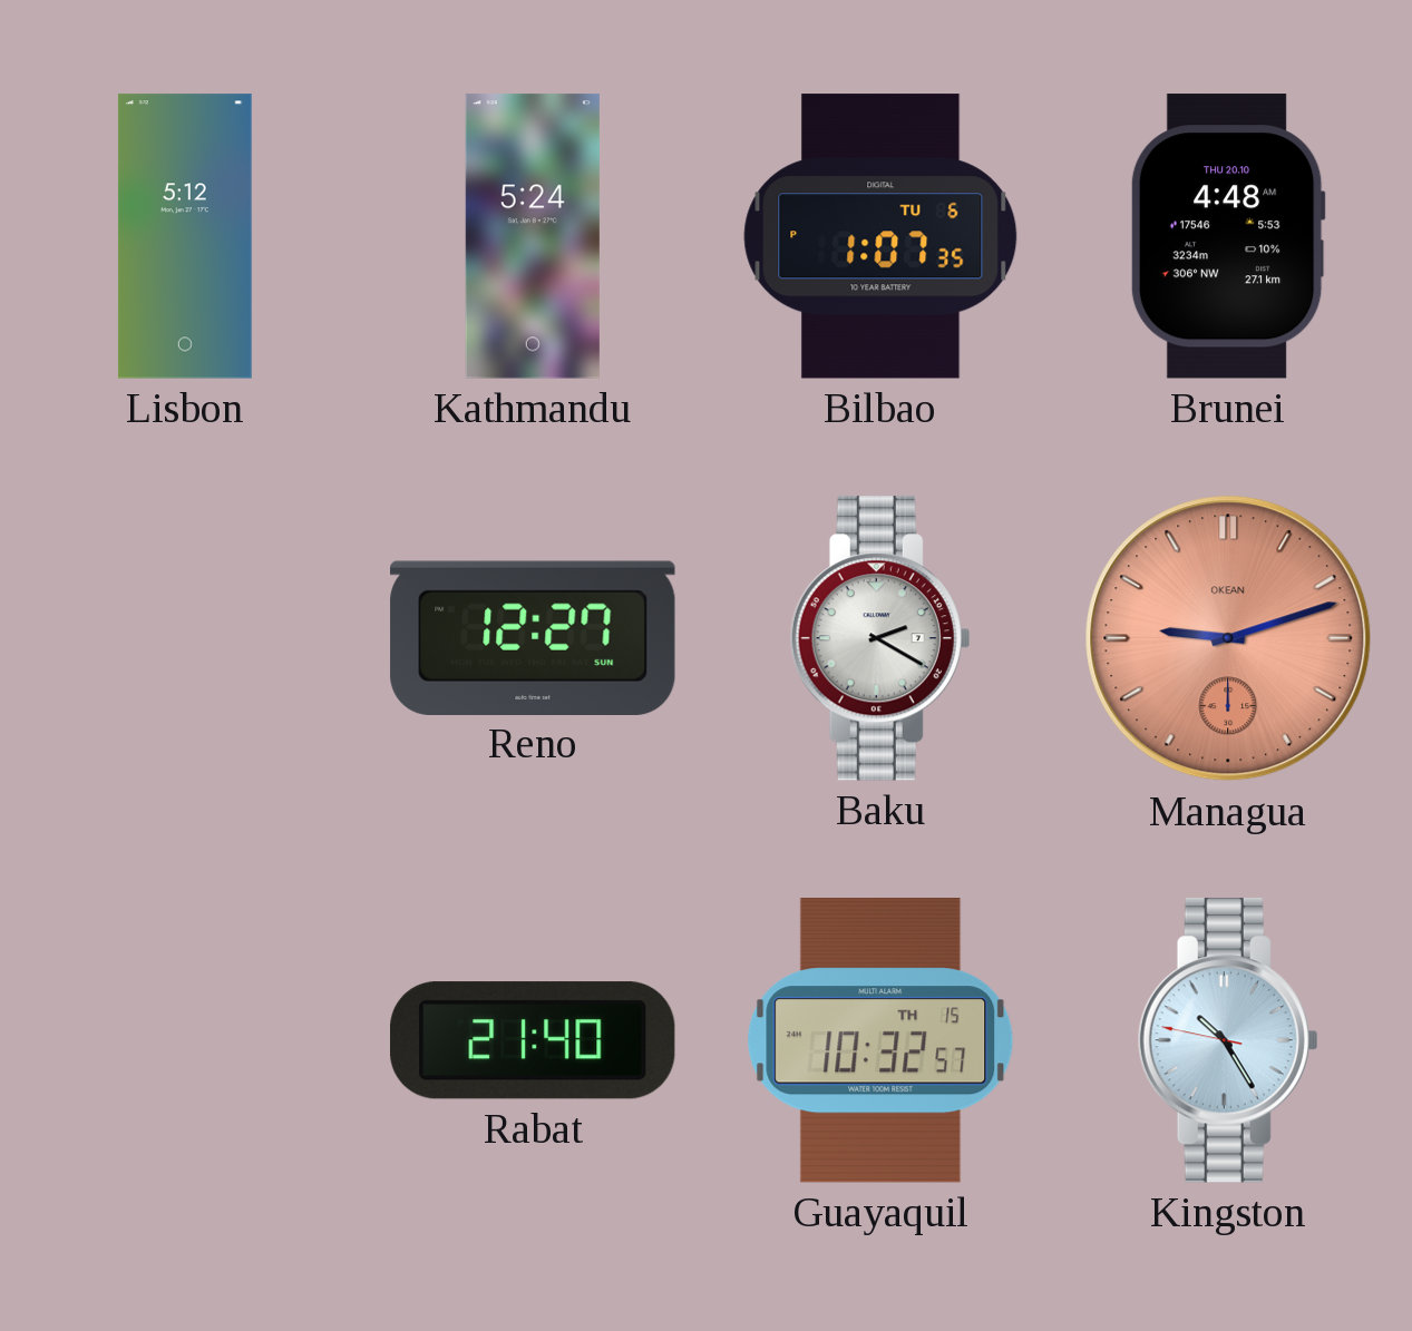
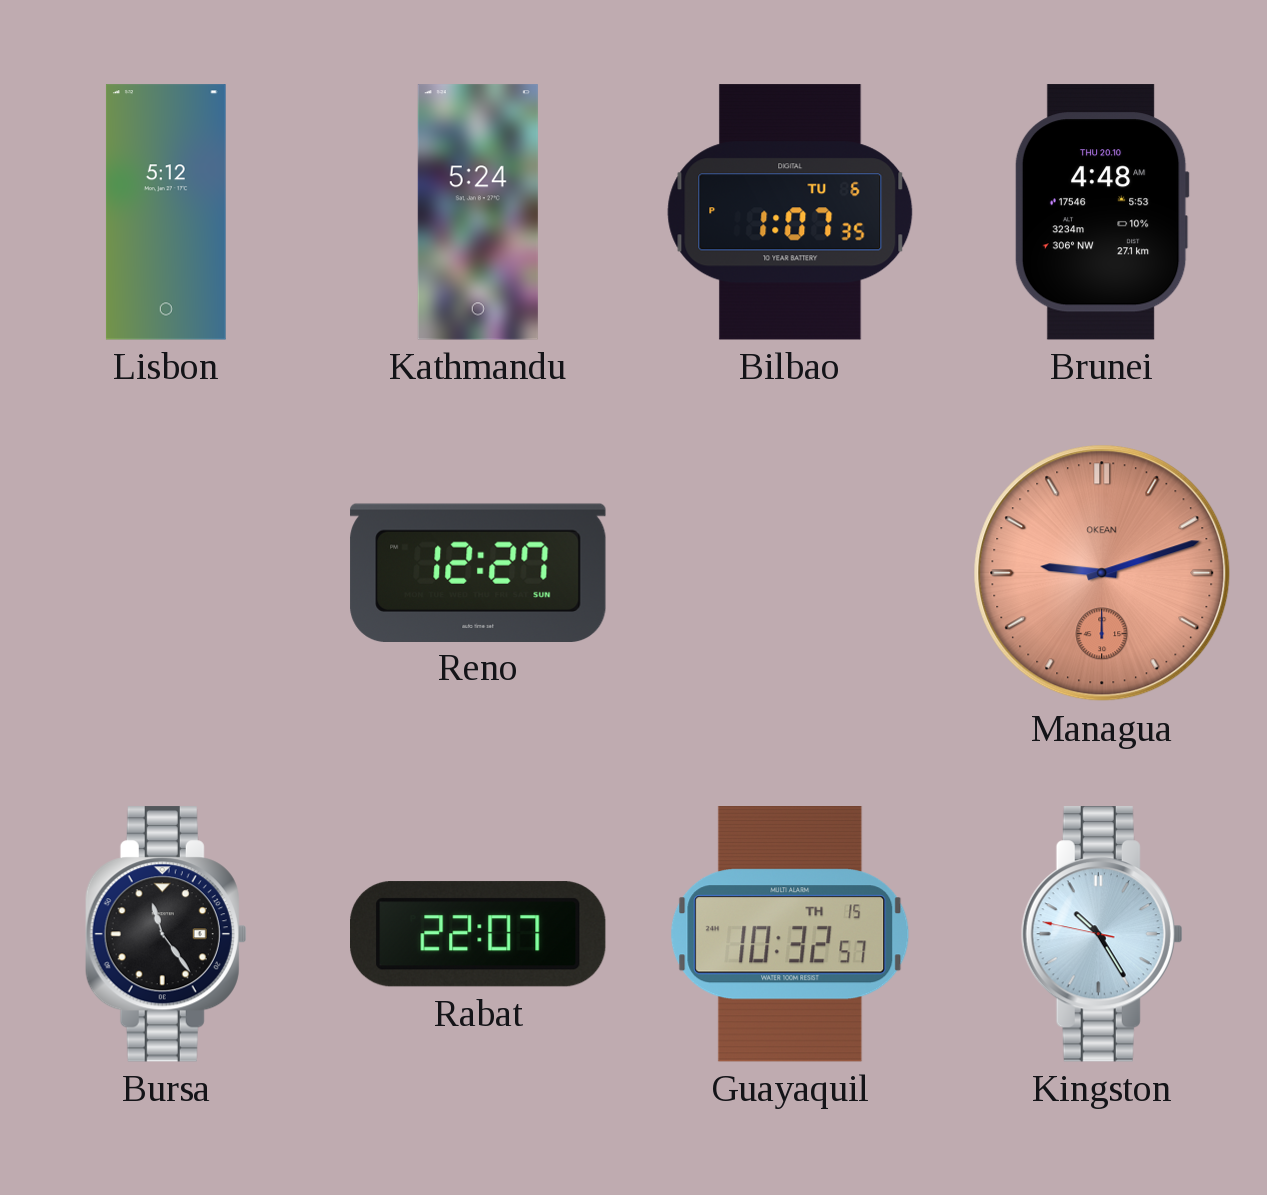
Baku: 2:20 -> none
Bursa: none -> 11:24
Rabat: 21:40 -> 22:07
